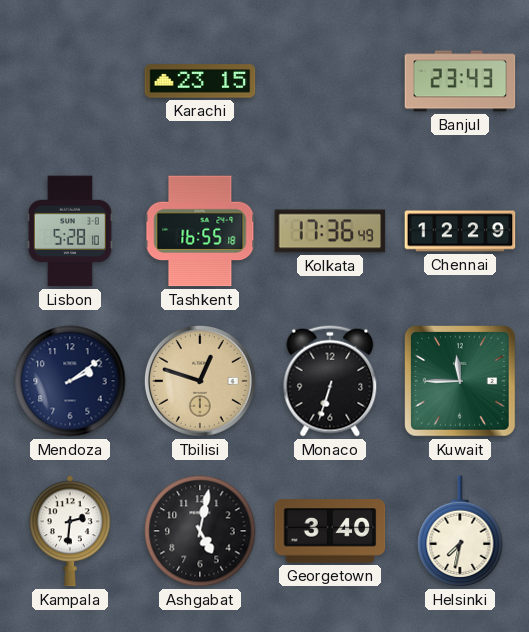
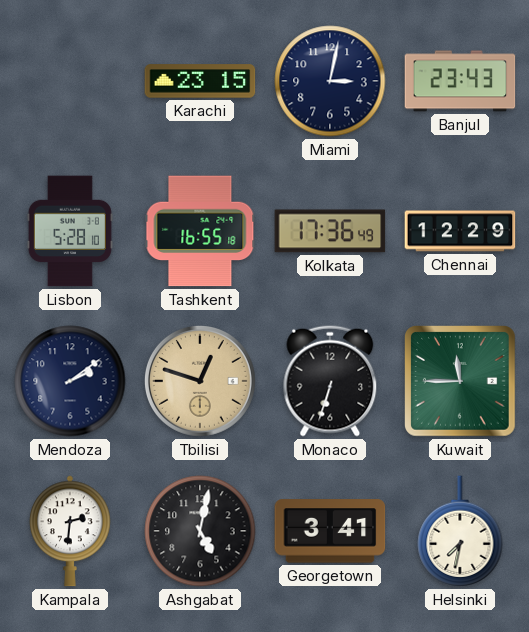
Miami: none -> 3:02
Georgetown: 3:40 -> 3:41
